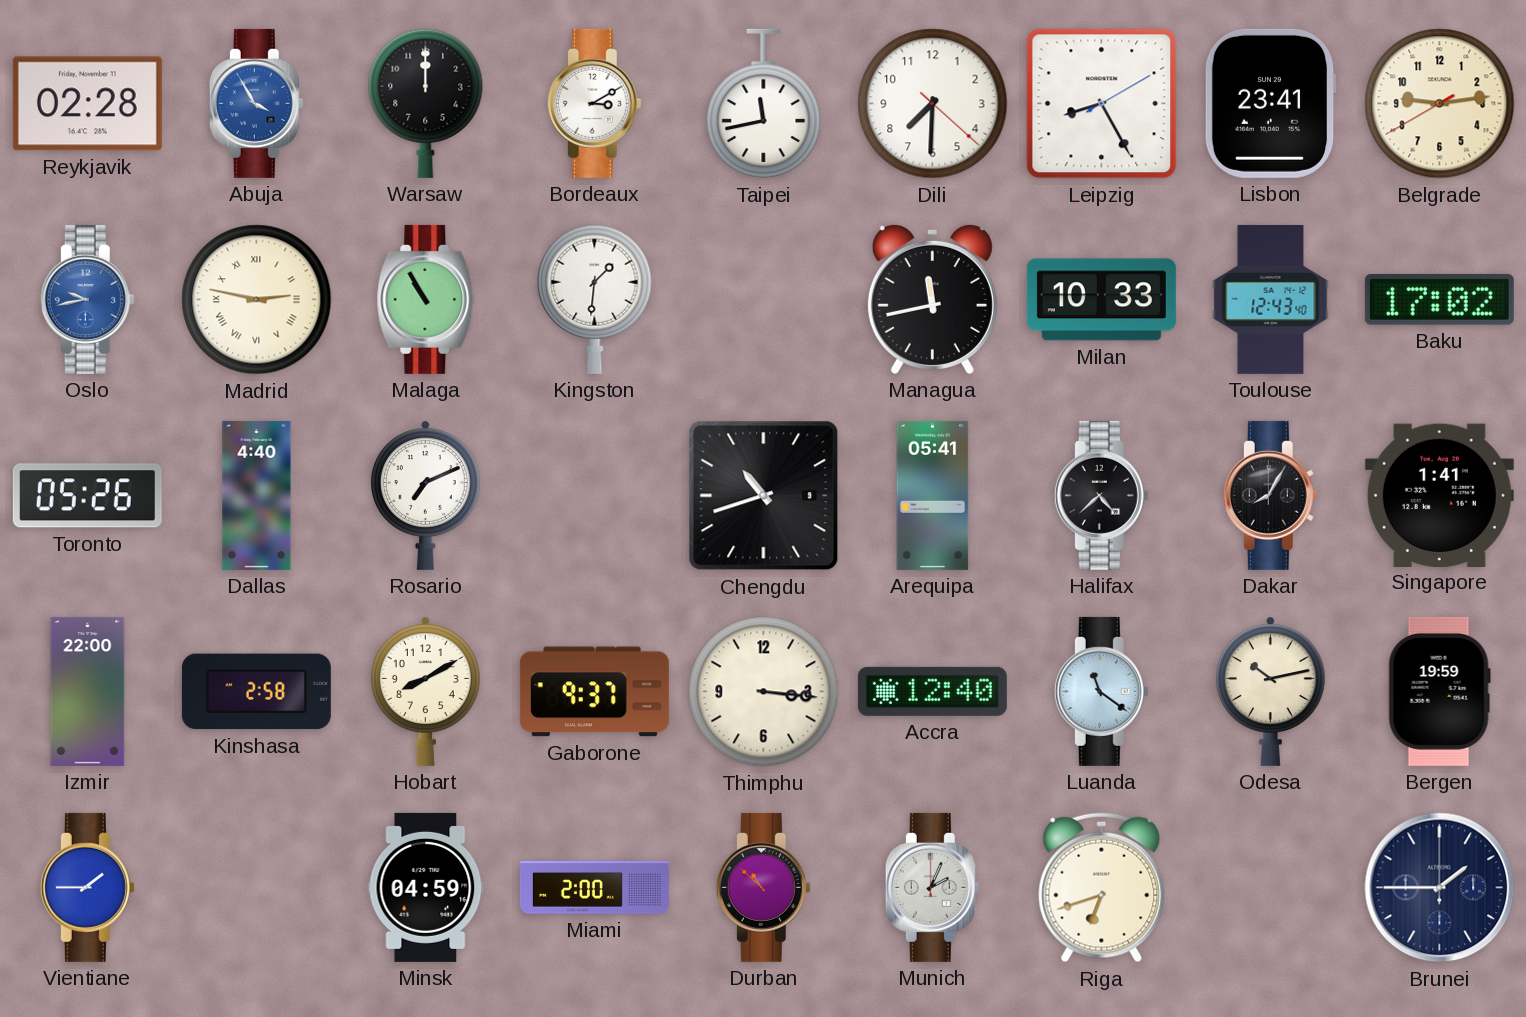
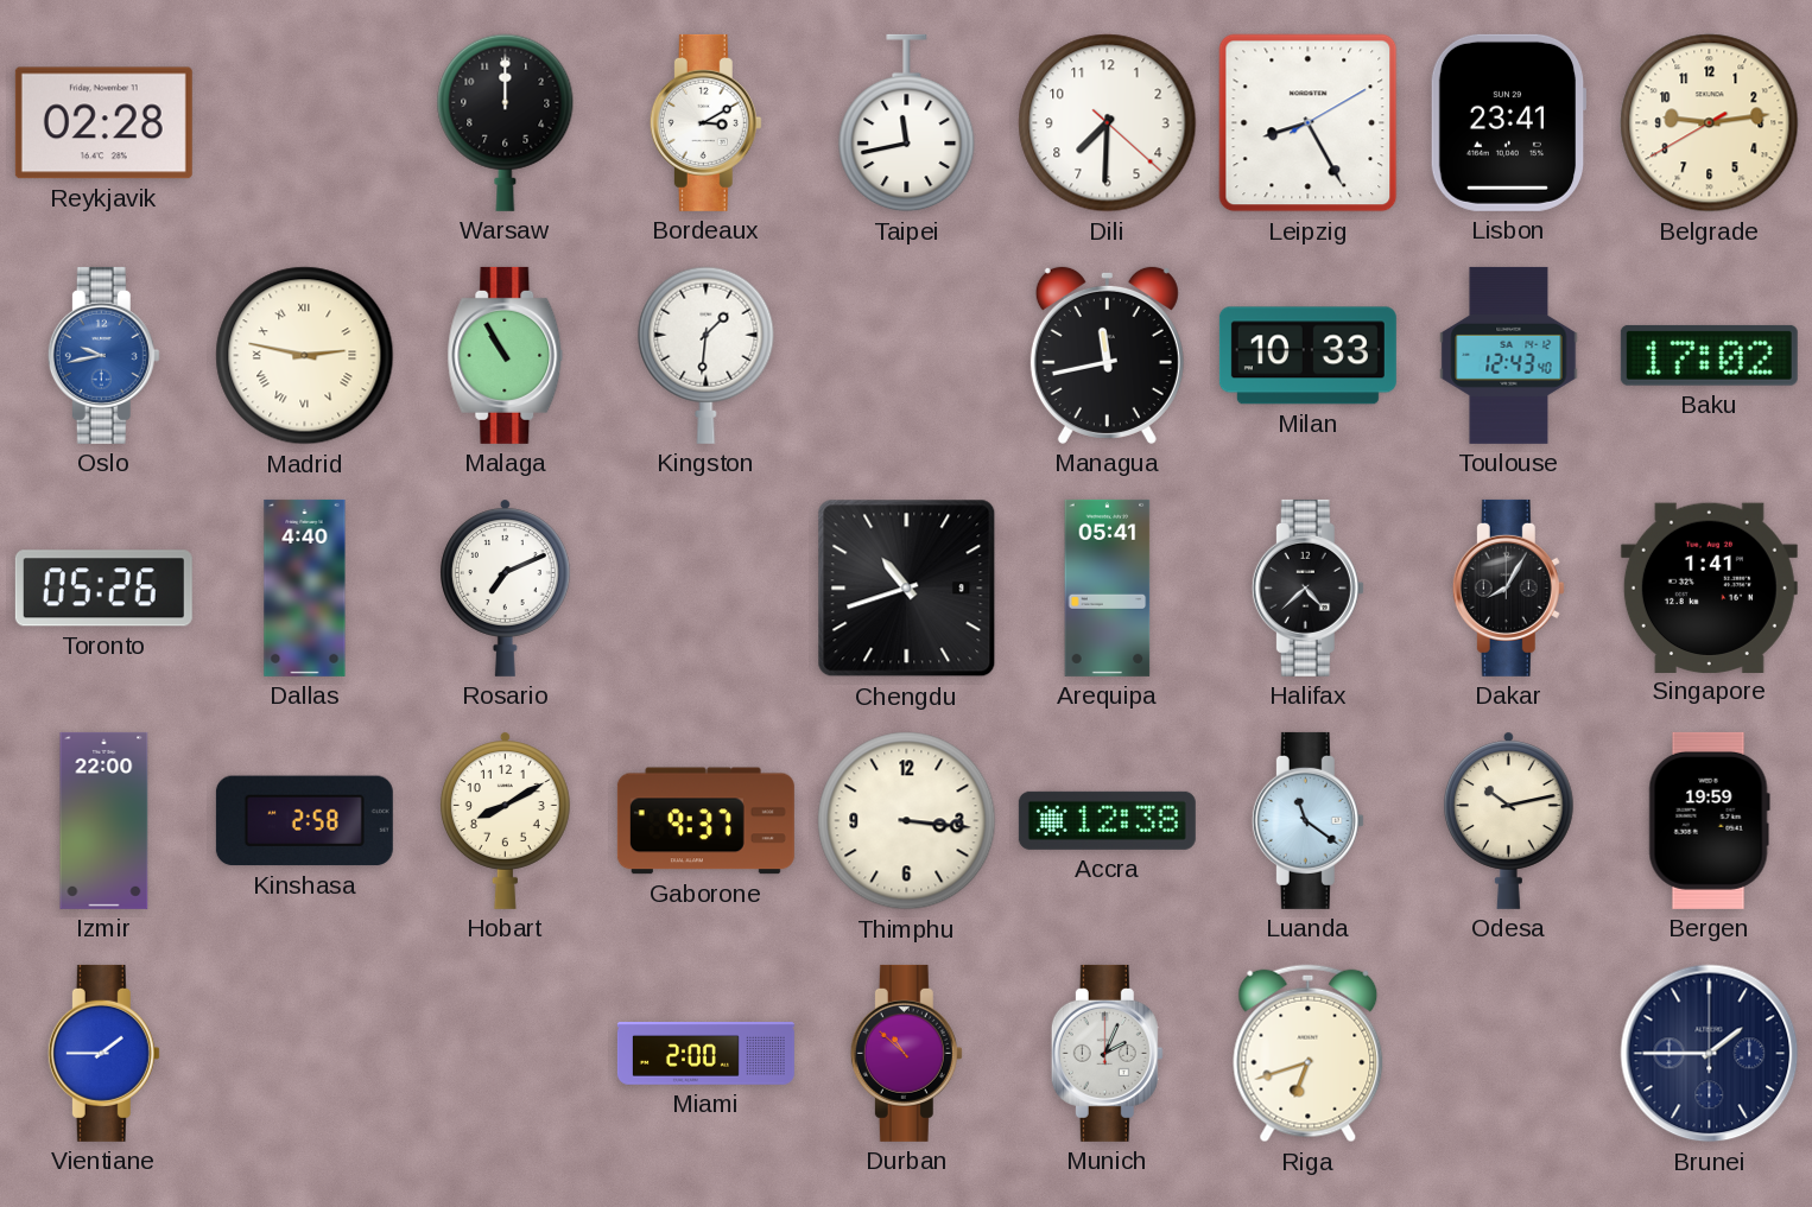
Abuja: 3:55 -> none
Accra: 12:40 -> 12:38
Minsk: 04:59 -> none
